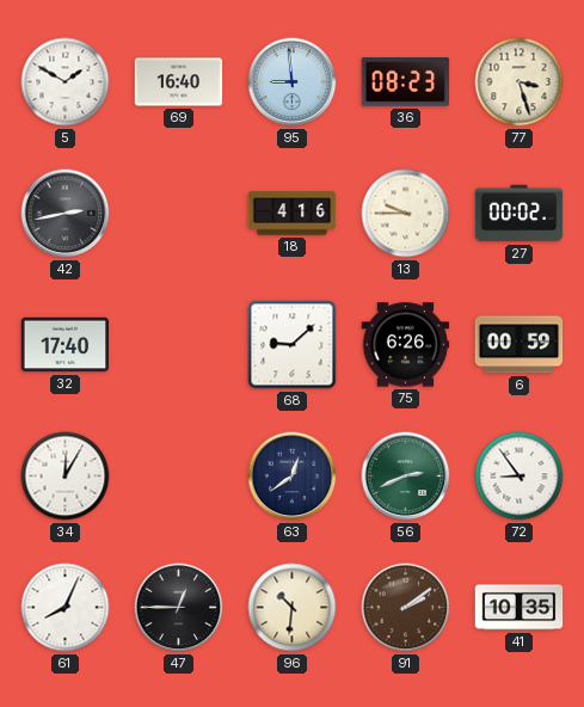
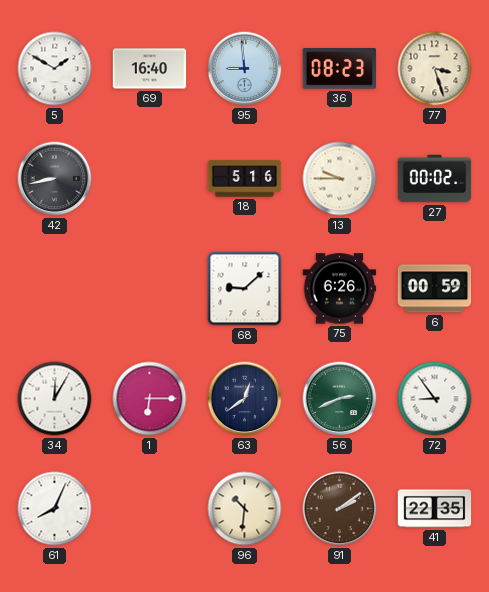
42: 2:43 -> 8:43
18: 4:16 -> 5:16
32: 17:40 -> none
1: none -> 6:15
47: 12:45 -> none
41: 10:35 -> 22:35
